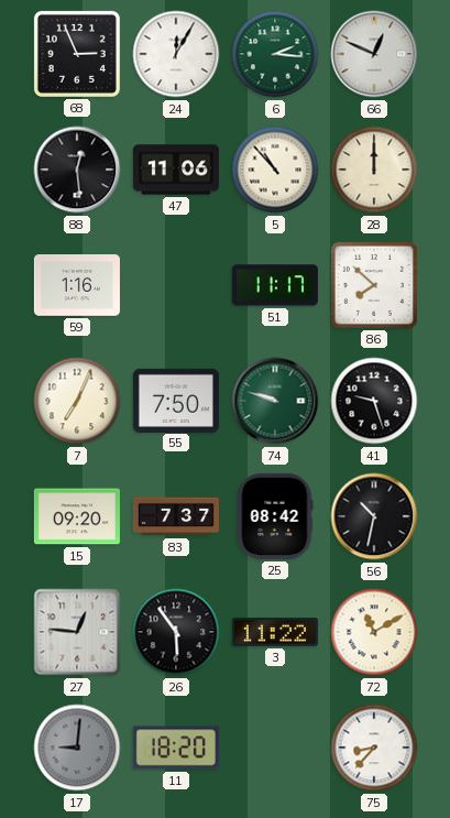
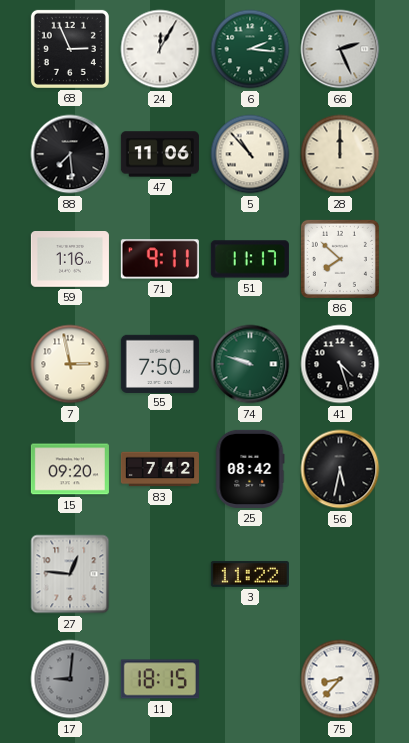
66: 12:49 -> 2:26
88: 12:29 -> 7:29
71: none -> 9:11
7: 7:04 -> 2:58
41: 9:27 -> 4:27
83: 7:37 -> 7:42
56: 10:32 -> 5:32
26: 5:54 -> none
72: 11:10 -> none
11: 18:20 -> 18:15
